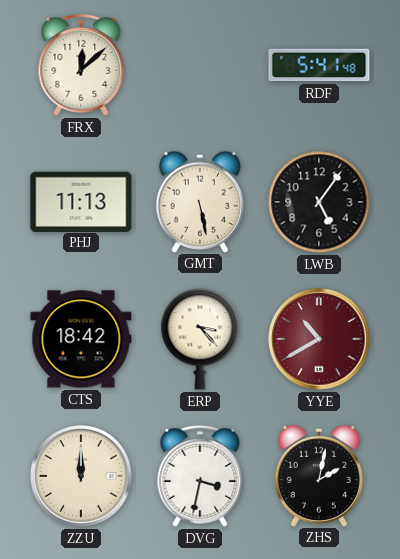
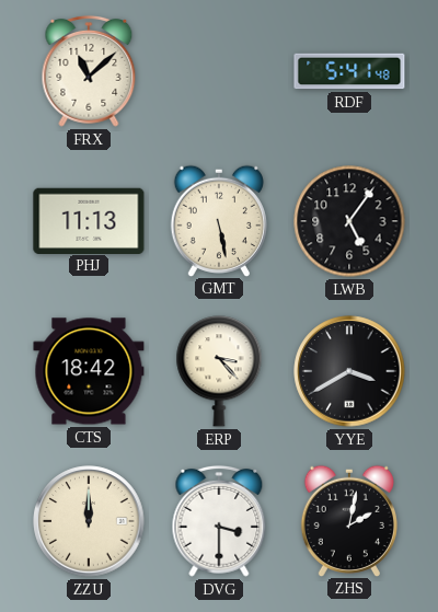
FRX: 12:08 -> 11:08
YYE: 10:40 -> 3:40
YYE dial: burgundy -> black
DVG: 3:32 -> 3:30
